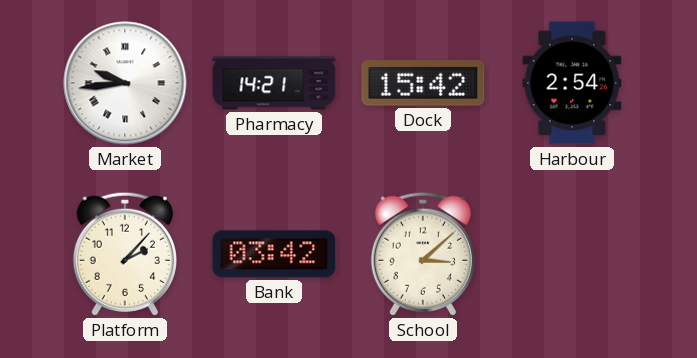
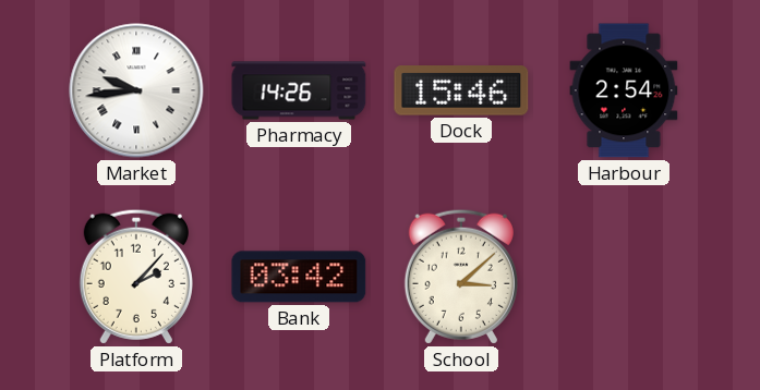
Pharmacy: 14:21 -> 14:26
Dock: 15:42 -> 15:46
